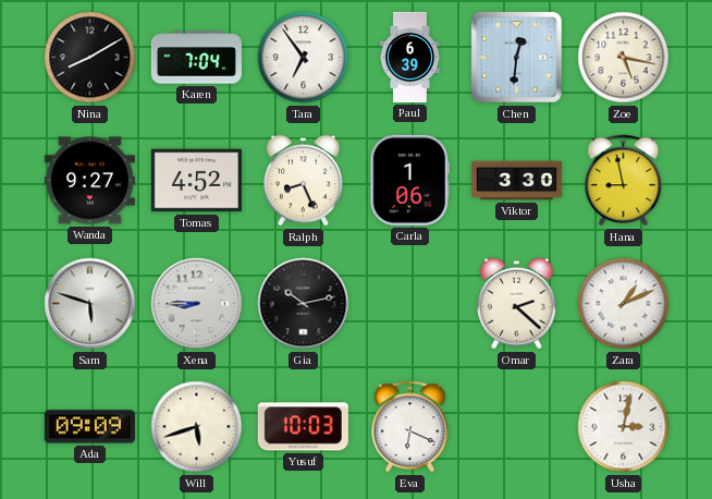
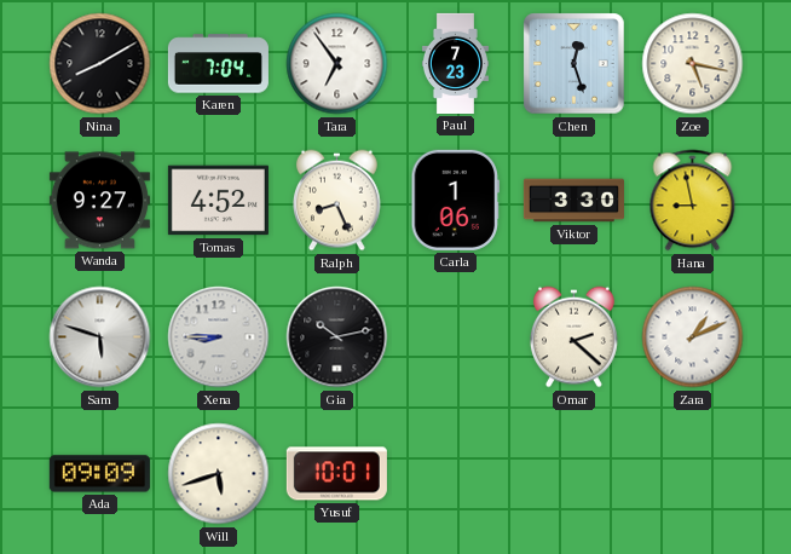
Paul: 6:39 -> 7:23
Chen: 12:31 -> 12:27
Yusuf: 10:03 -> 10:01
Eva: 6:19 -> none
Usha: 3:02 -> none
